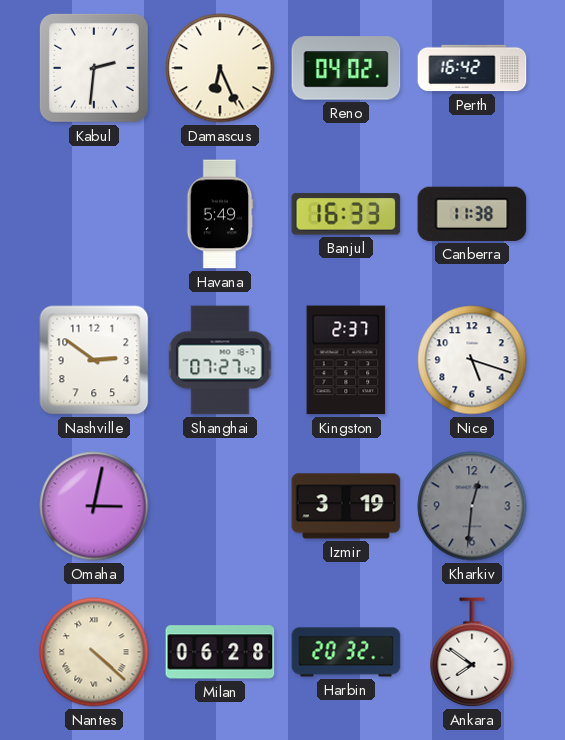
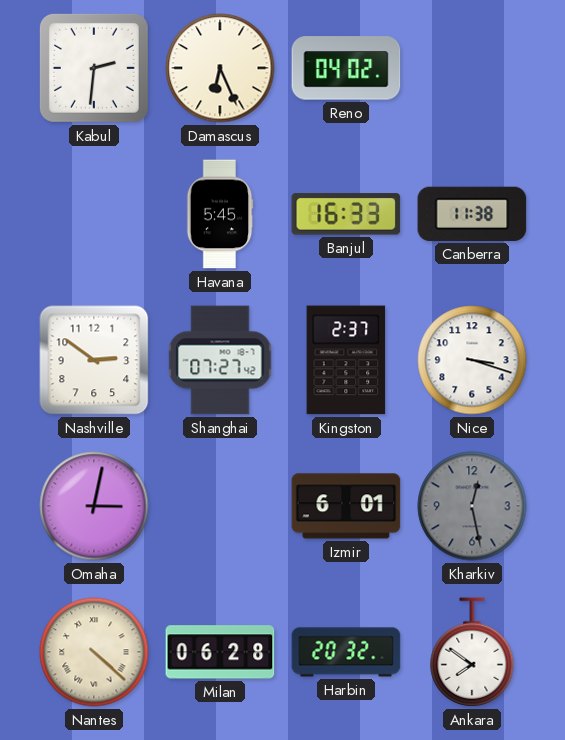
Perth: 16:42 -> none
Havana: 5:49 -> 5:45
Nice: 5:18 -> 3:18
Izmir: 3:19 -> 6:01
Kharkiv: 12:31 -> 12:28
